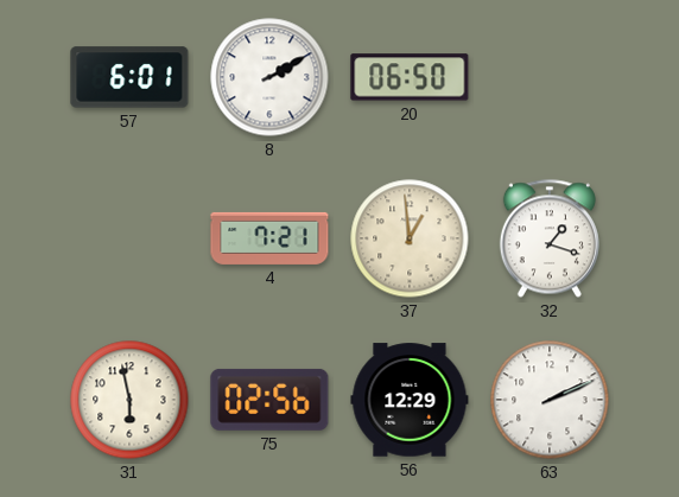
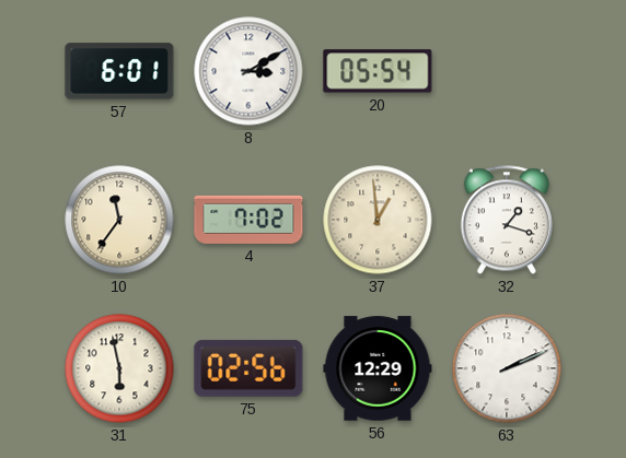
8: 2:10 -> 3:10
20: 06:50 -> 05:54
10: none -> 11:36
4: 7:21 -> 7:02
